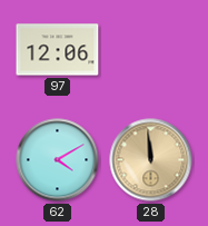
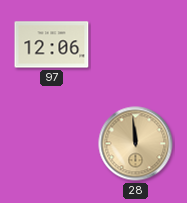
62: 4:10 -> none
